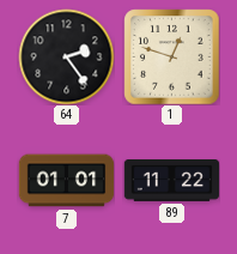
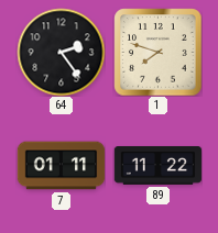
1: 12:48 -> 7:48
7: 01:01 -> 01:11
